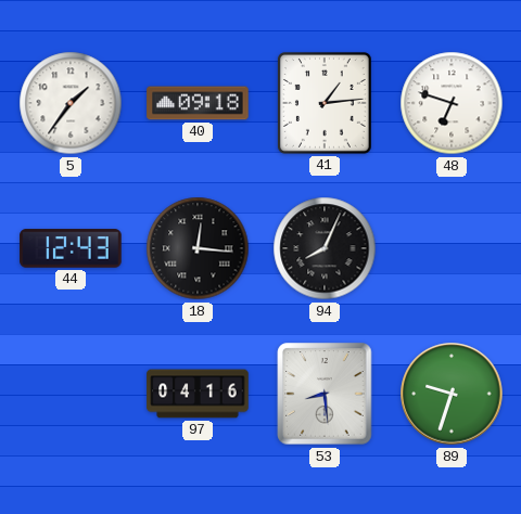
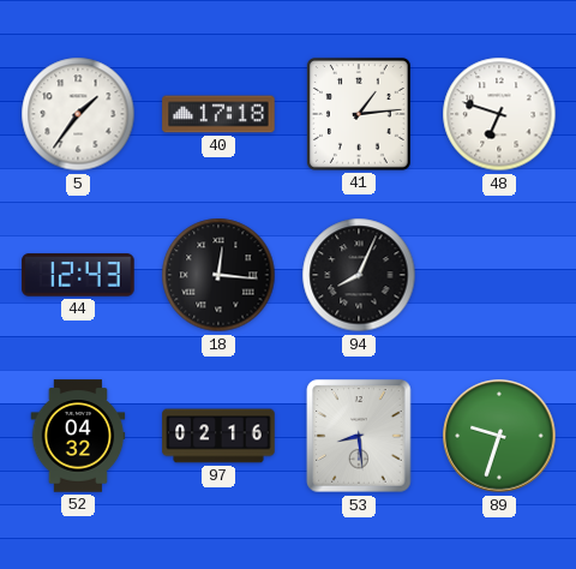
40: 09:18 -> 17:18
52: none -> 04:32
97: 04:16 -> 02:16
